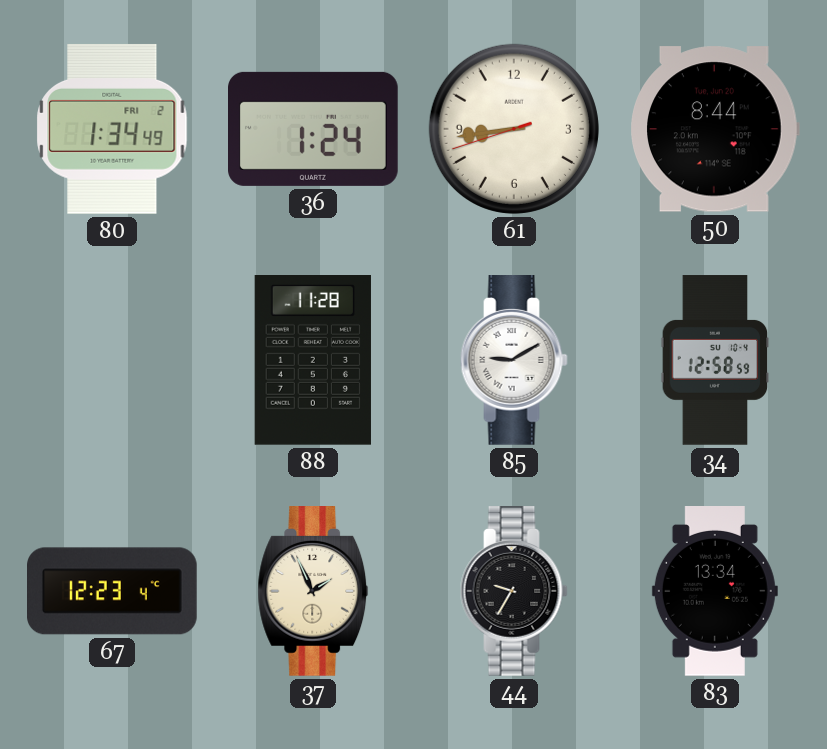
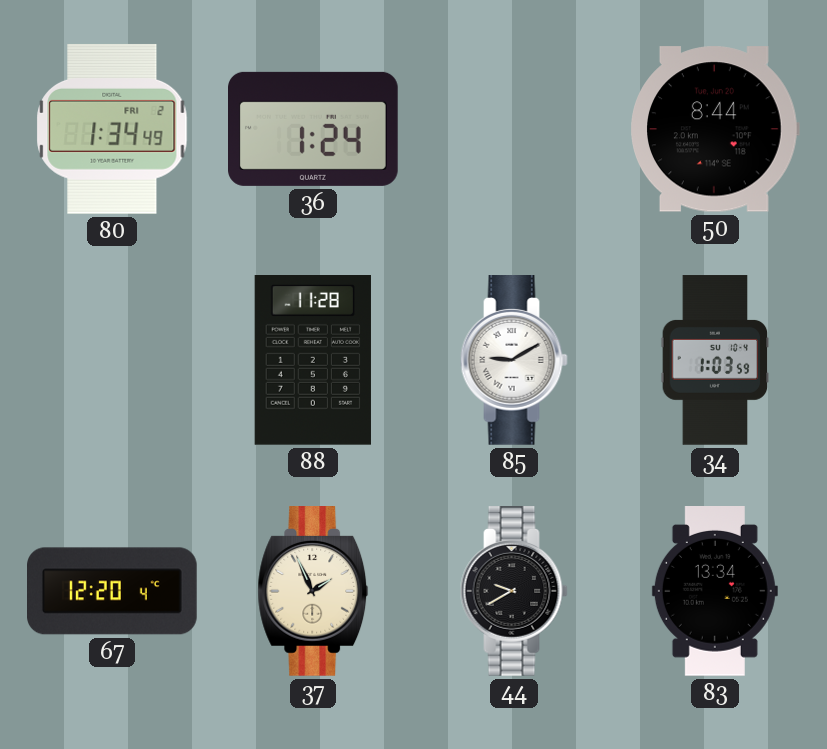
61: 8:43 -> none
34: 12:58 -> 1:03
67: 12:23 -> 12:20
44: 9:35 -> 9:40
